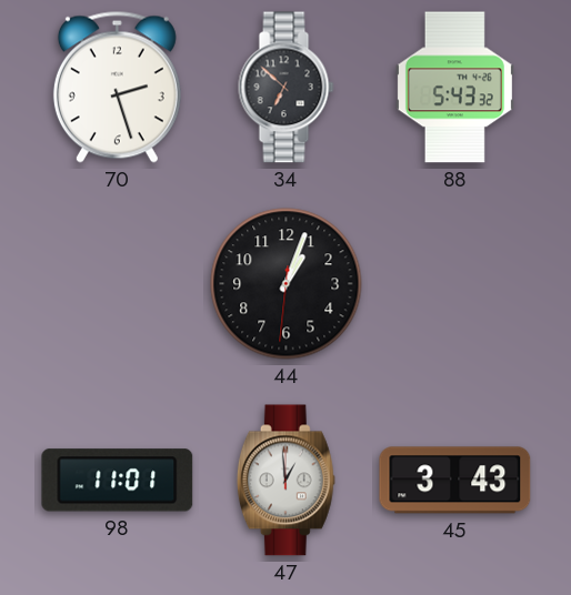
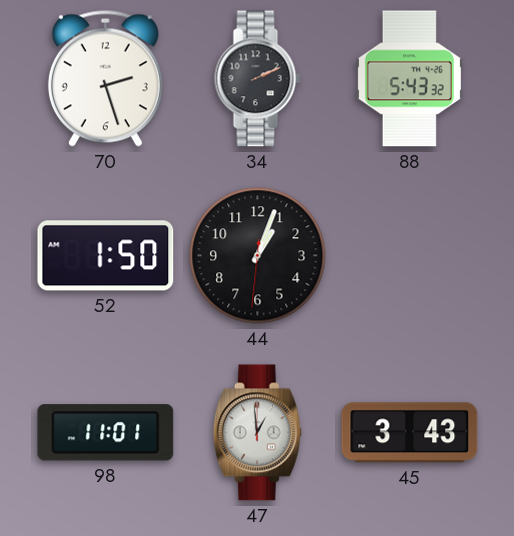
34: 6:52 -> 2:11
52: none -> 1:50
